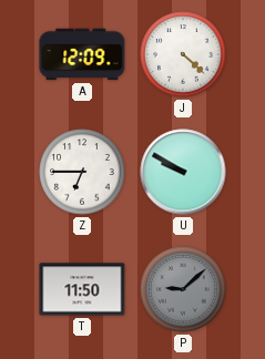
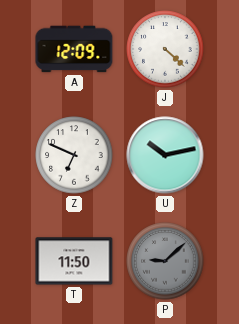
Z: 6:45 -> 6:49
U: 9:50 -> 10:13
